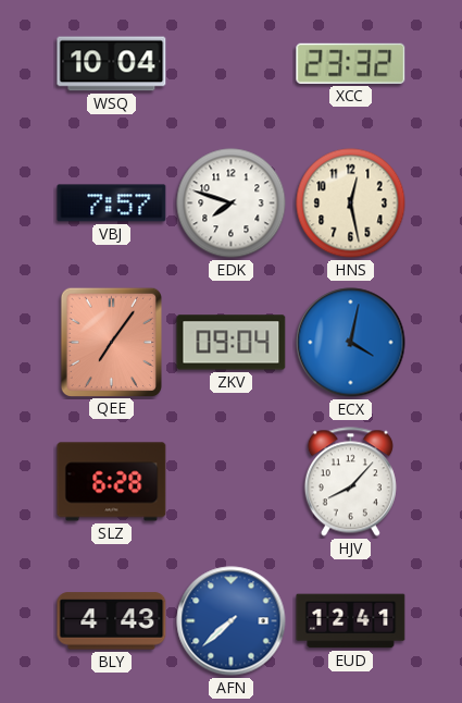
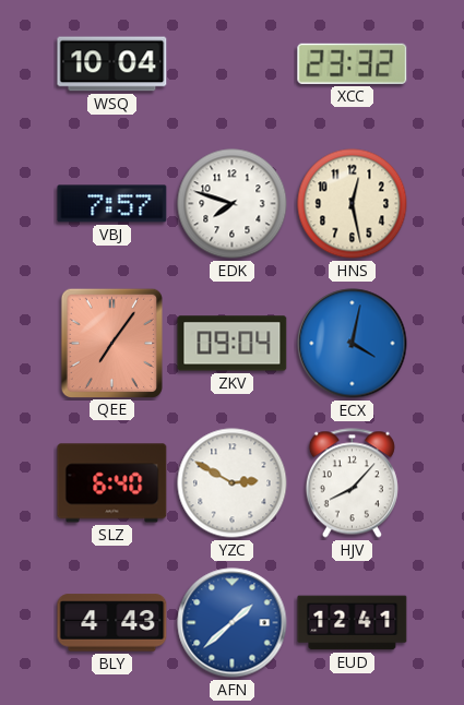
SLZ: 6:28 -> 6:40
YZC: none -> 2:50
AFN: 7:38 -> 1:38
